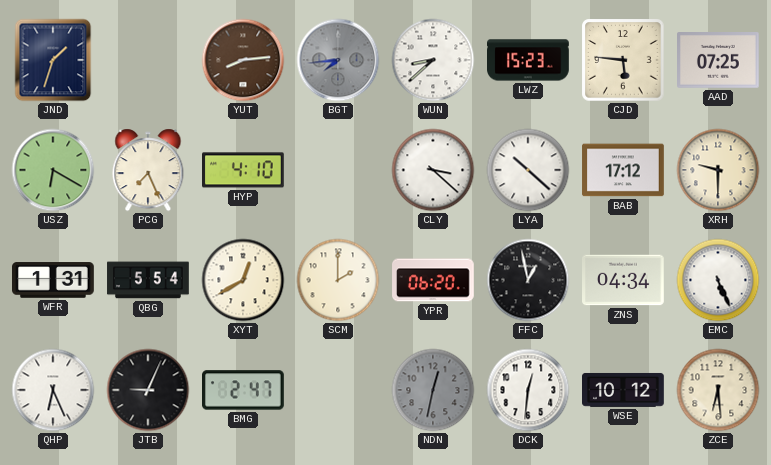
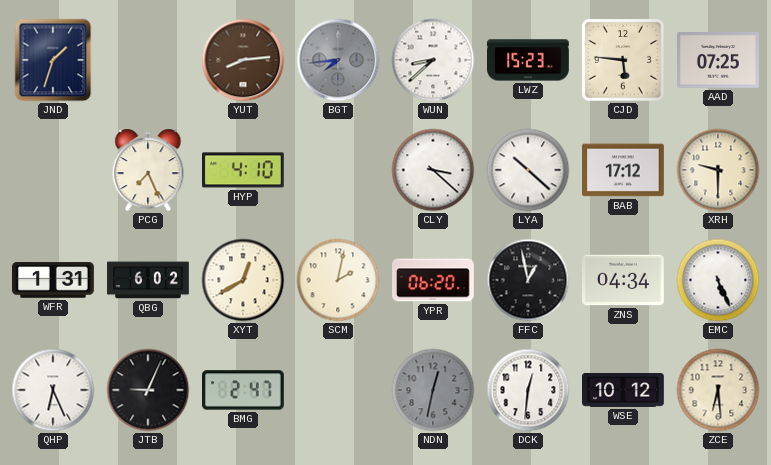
USZ: 6:20 -> none
QBG: 5:54 -> 6:02
SCM: 2:00 -> 2:02
